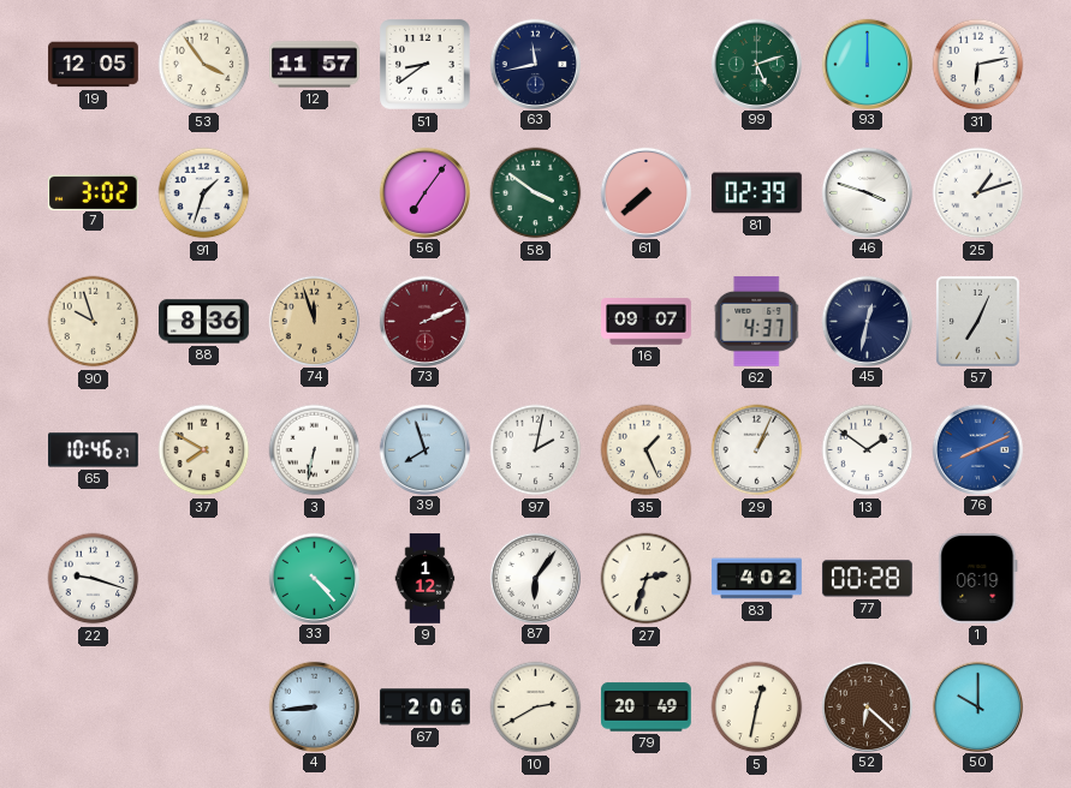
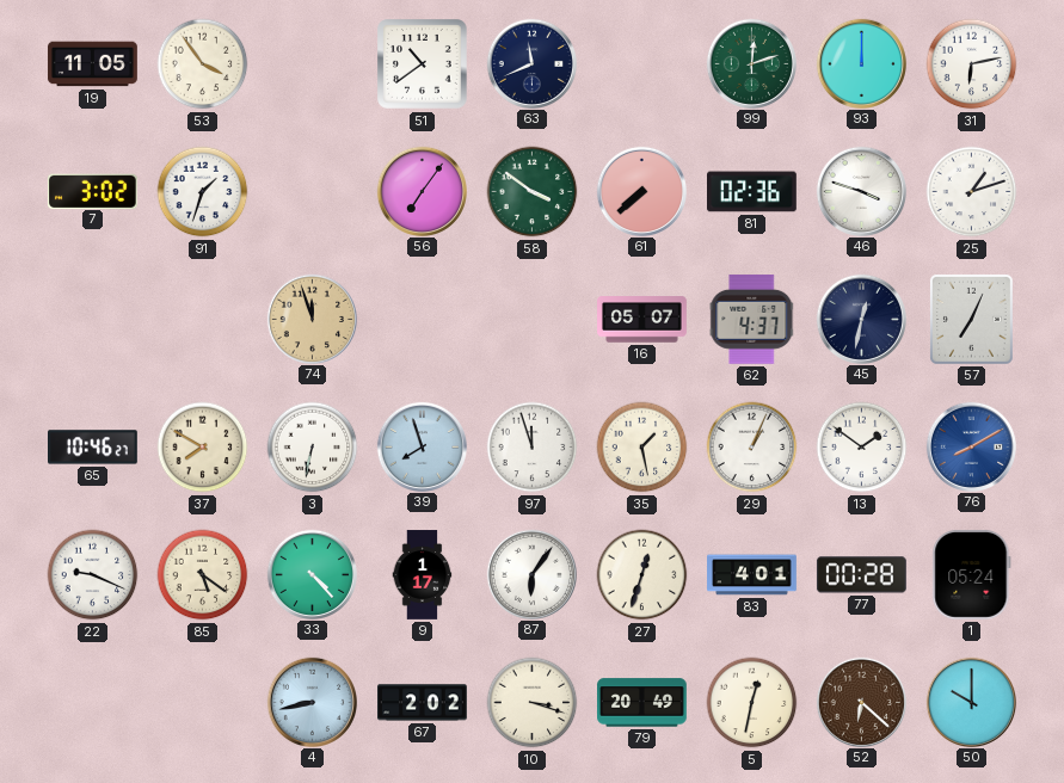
19: 12:05 -> 11:05
12: 11:57 -> none
51: 8:39 -> 10:39
63: 11:43 -> 11:41
99: 5:12 -> 12:12
81: 02:39 -> 02:36
90: 9:57 -> none
88: 8:36 -> none
73: 2:11 -> none
16: 09:07 -> 05:07
97: 2:02 -> 11:57
35: 1:26 -> 1:28
76: 8:11 -> 8:10
22: 9:18 -> 9:19
85: none -> 5:21
9: 1:12 -> 1:17
27: 2:33 -> 12:33
83: 4:02 -> 4:01
1: 06:19 -> 05:24
4: 8:44 -> 8:43
67: 2:06 -> 2:02
10: 2:40 -> 3:18
